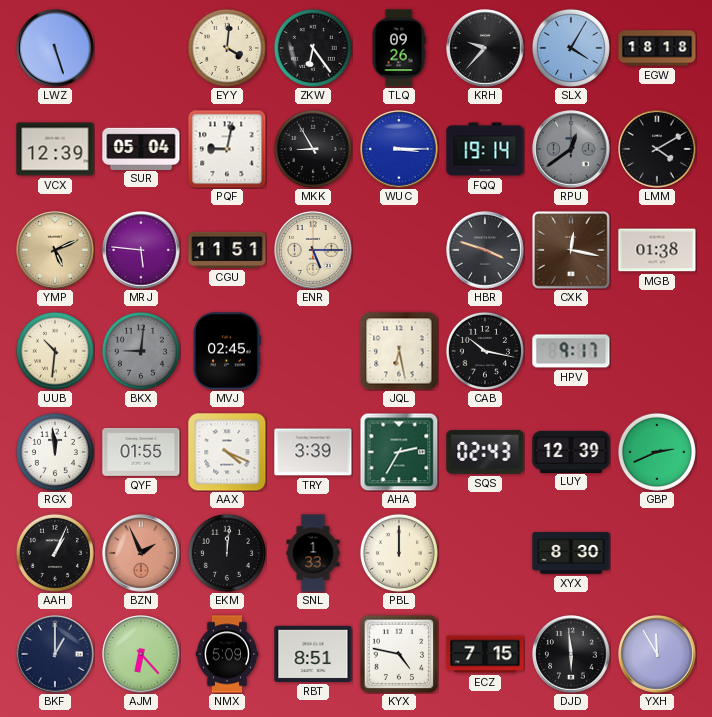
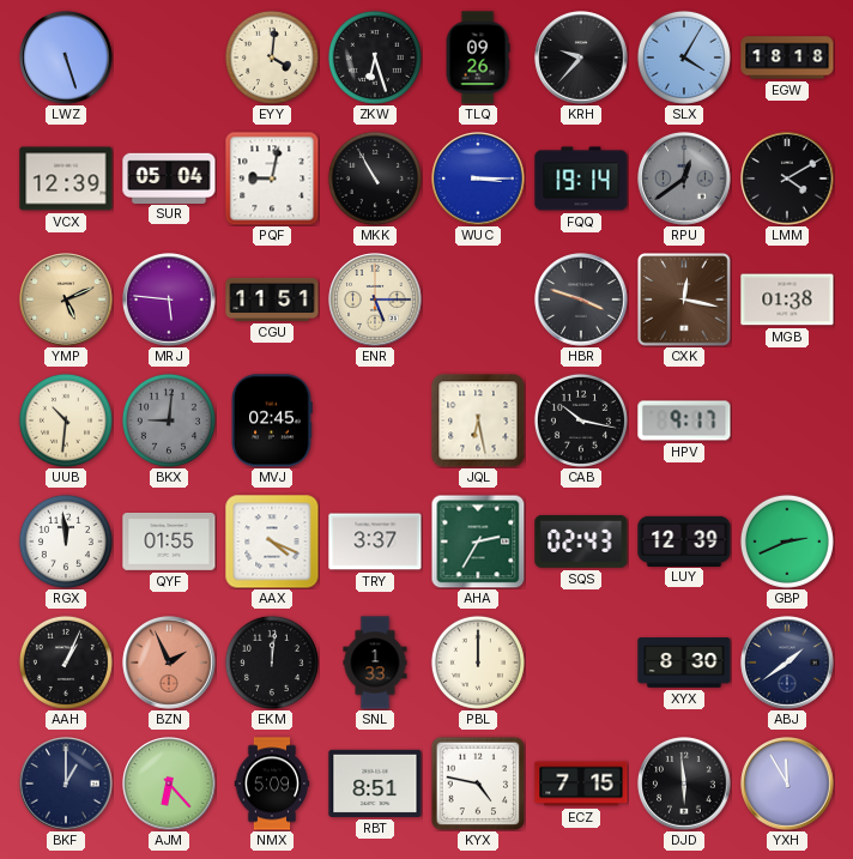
ZKW: 6:24 -> 6:27
MKK: 8:55 -> 10:55
TRY: 3:39 -> 3:37
ABJ: none -> 1:39
